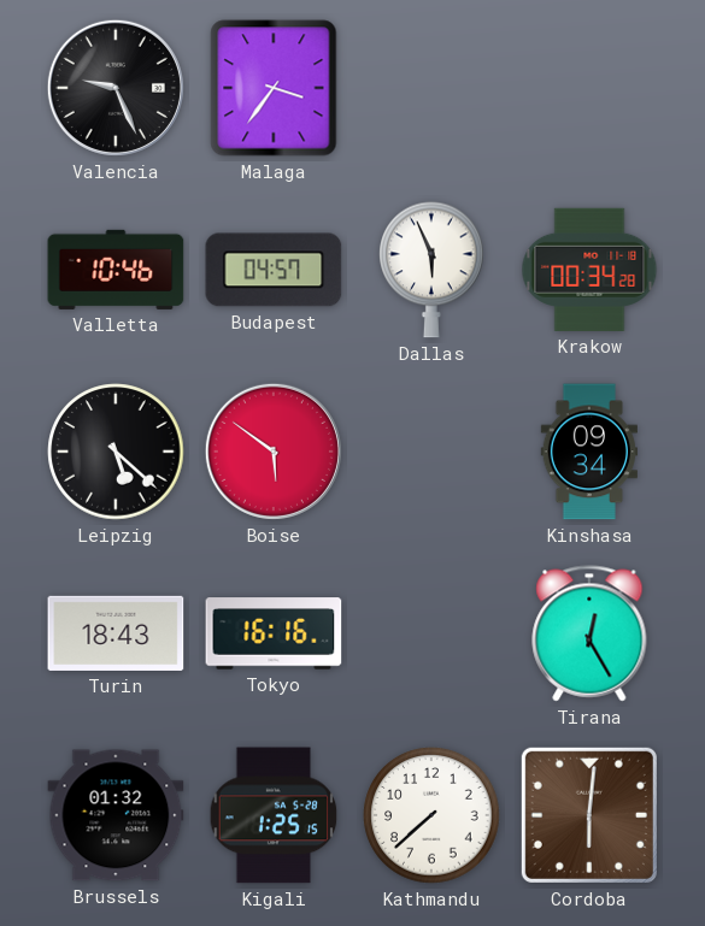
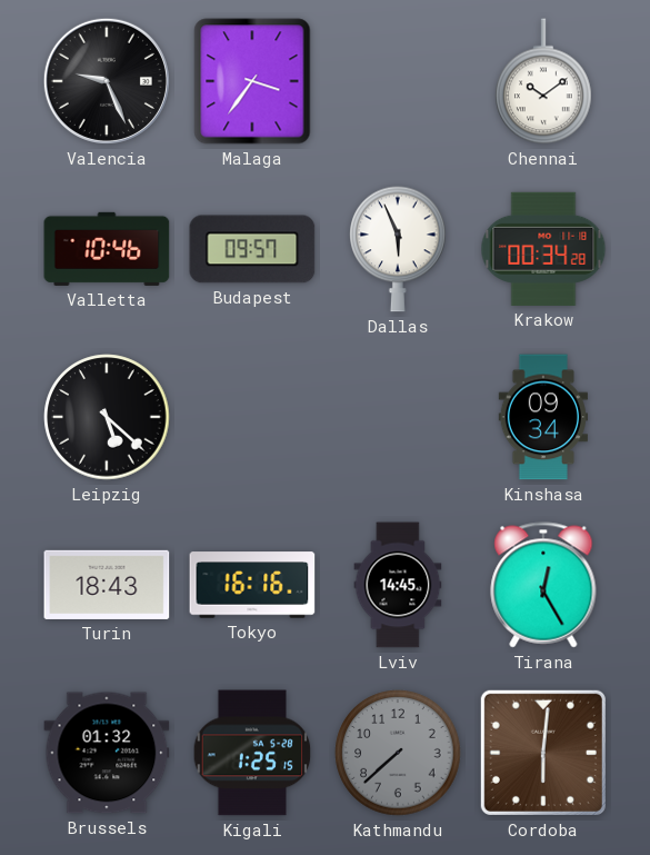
Chennai: none -> 10:09
Budapest: 04:57 -> 09:57
Boise: 5:51 -> none
Lviv: none -> 14:45
Kathmandu dial: white -> grey
